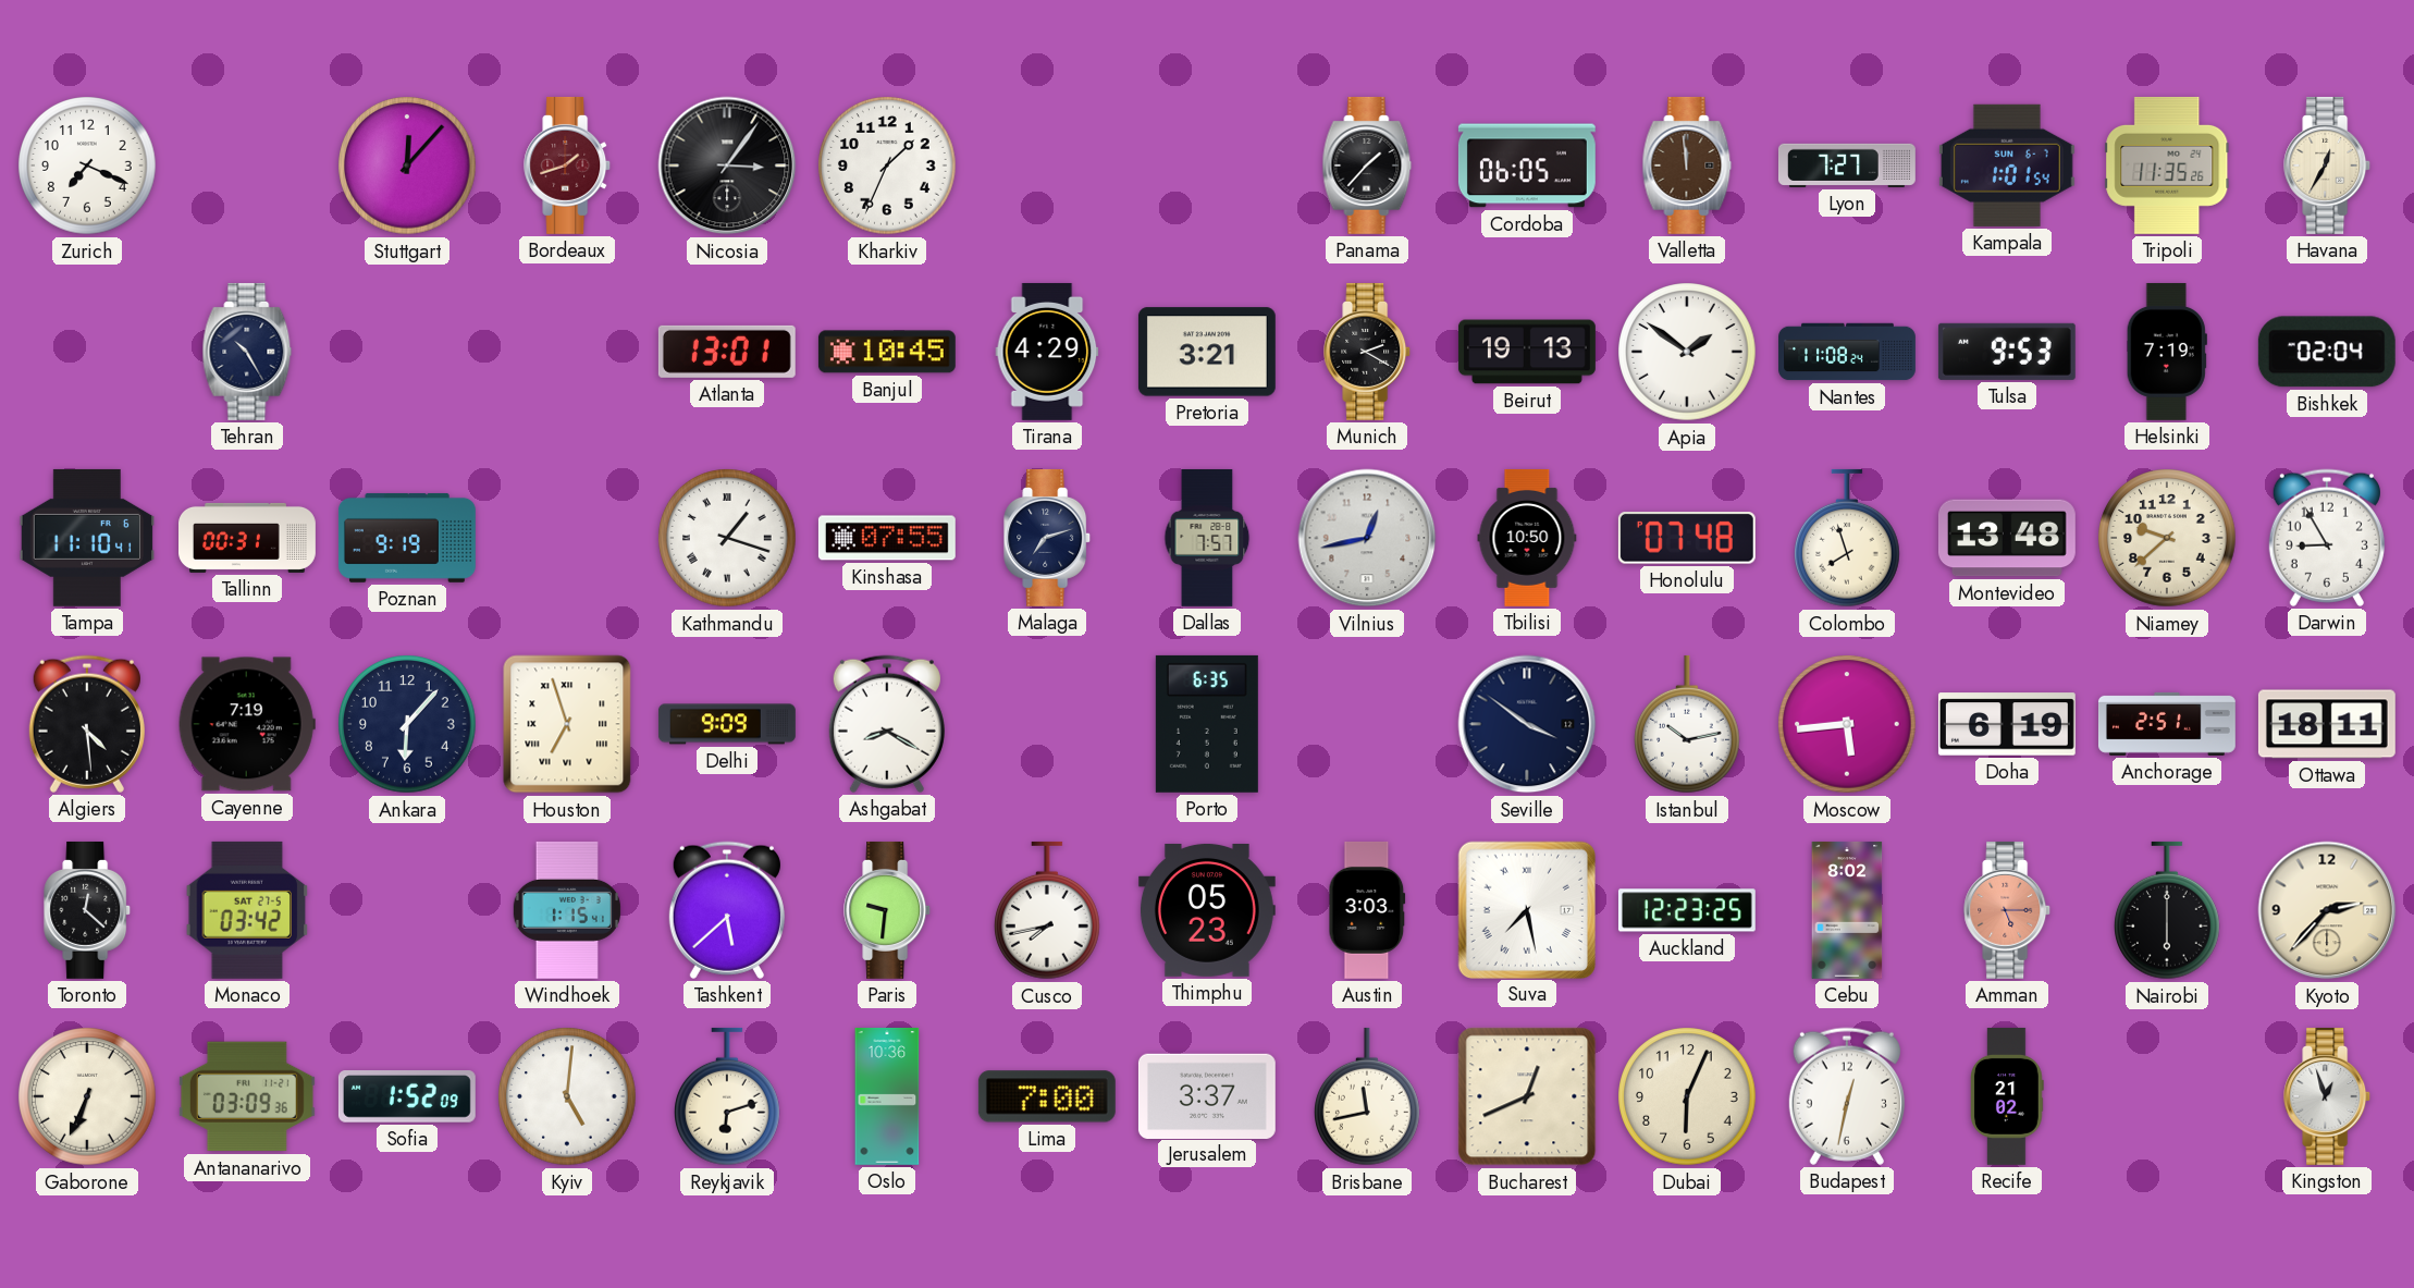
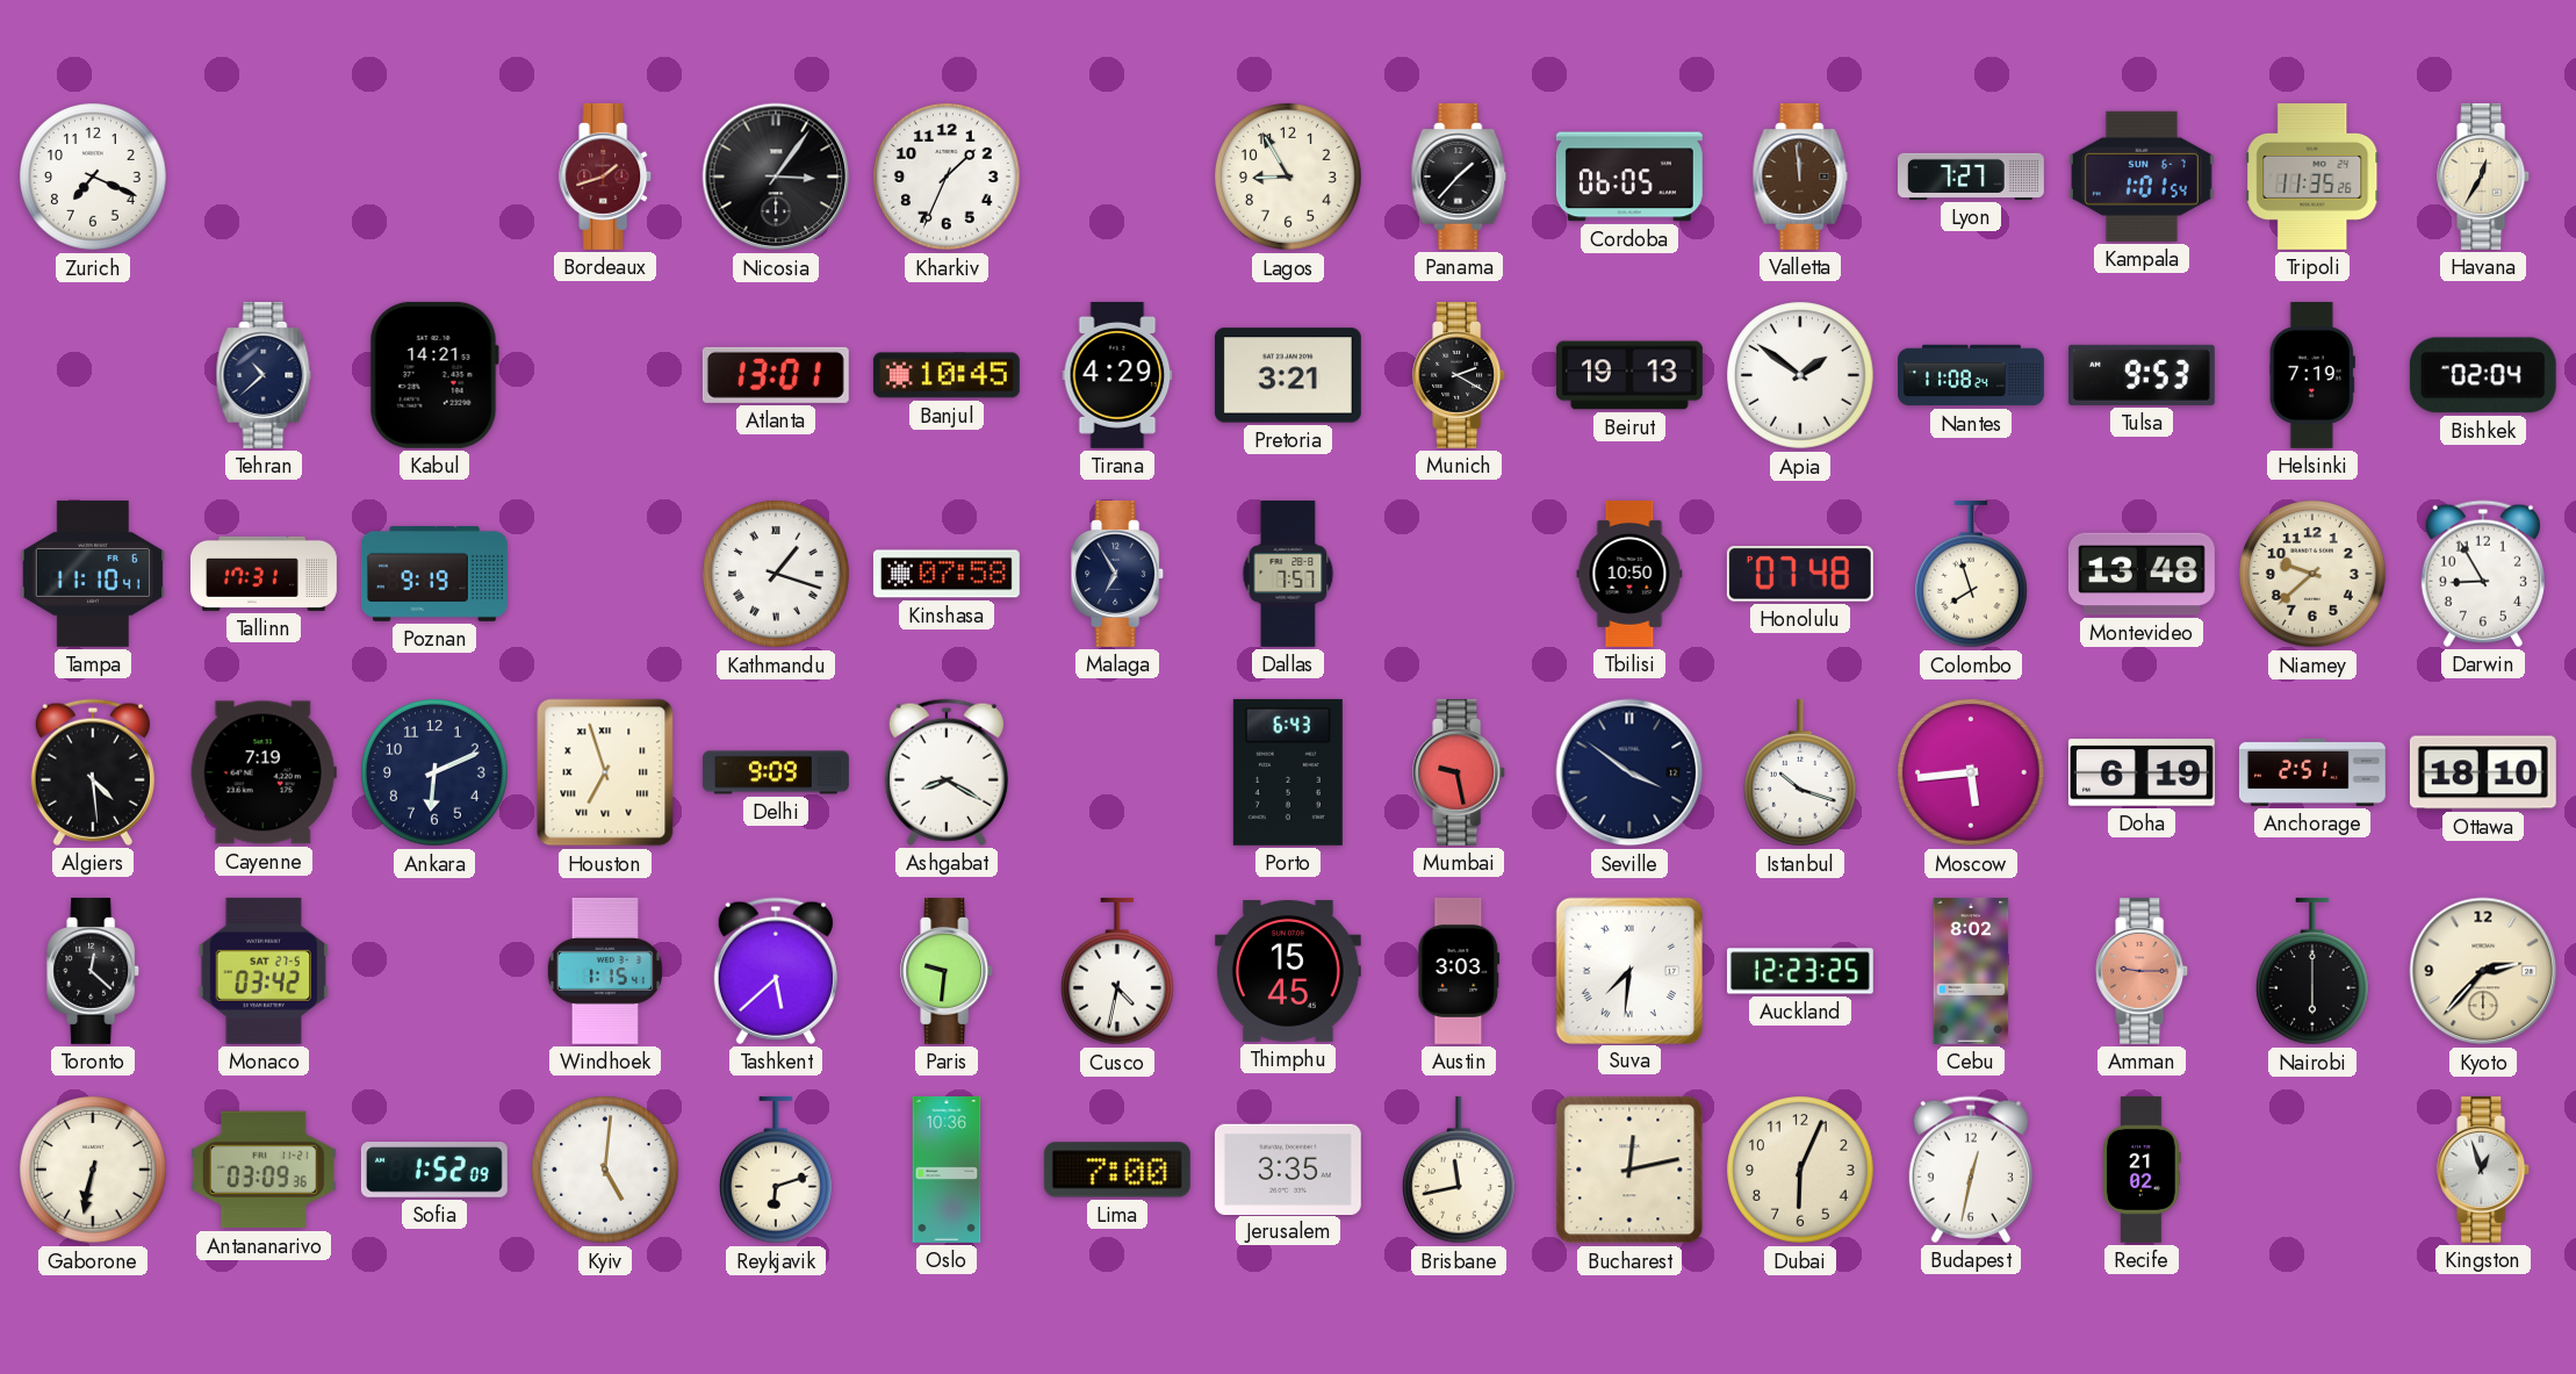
Stuttgart: 12:07 -> none
Lagos: none -> 8:55
Tehran: 10:25 -> 10:38
Kabul: none -> 14:21
Tallinn: 00:31 -> 17:31
Kinshasa: 07:55 -> 07:58
Malaga: 7:12 -> 6:55
Vilnius: 12:43 -> none
Ankara: 6:07 -> 6:11
Porto: 6:35 -> 6:43
Mumbai: none -> 9:28
Istanbul: 10:13 -> 10:18
Ottawa: 18:11 -> 18:10
Cusco: 7:43 -> 4:32
Thimphu: 05:23 -> 15:45
Suva: 7:28 -> 7:31
Amman: 5:15 -> 9:15
Gaborone: 6:34 -> 6:32
Jerusalem: 3:37 -> 3:35
Bucharest: 12:41 -> 12:13
